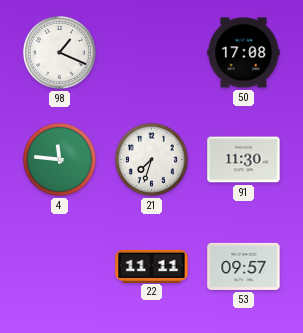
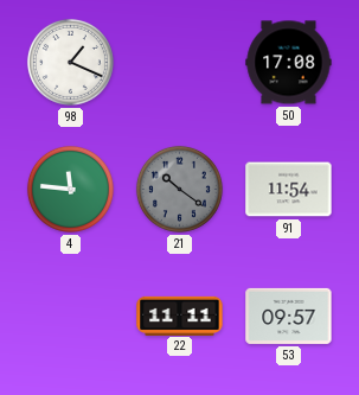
21: 7:33 -> 10:21
21 dial: white -> grey
91: 11:30 -> 11:54
